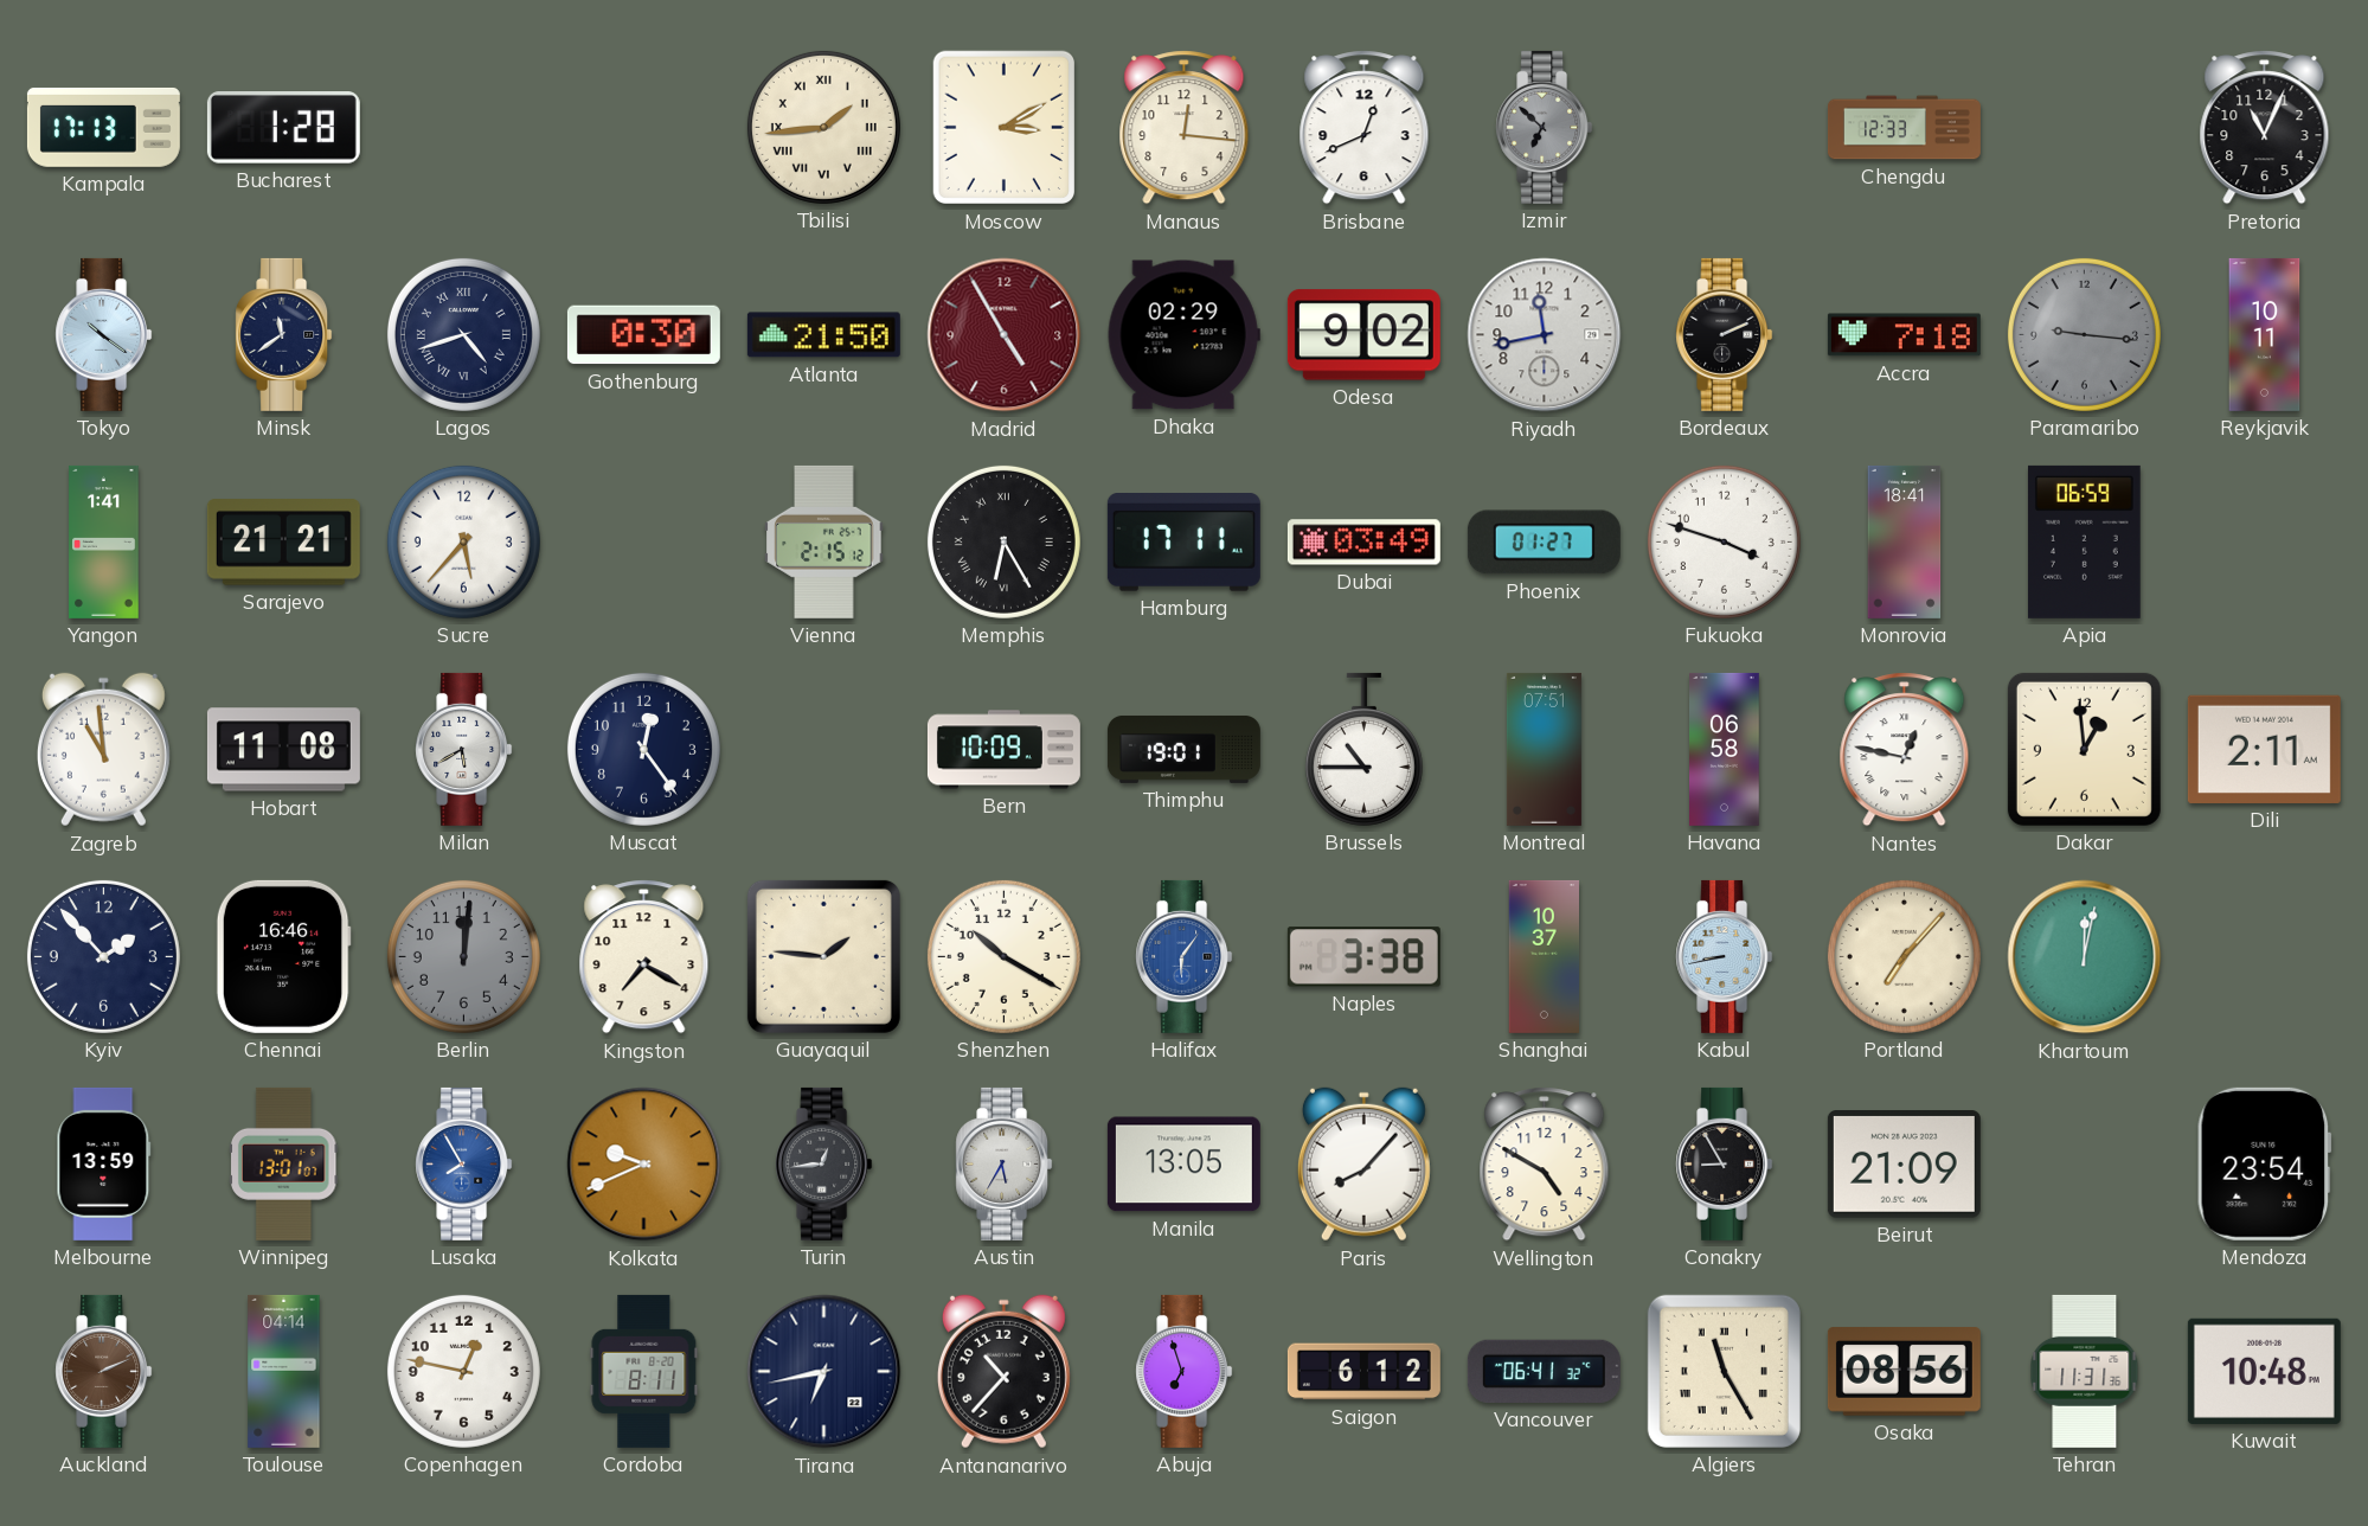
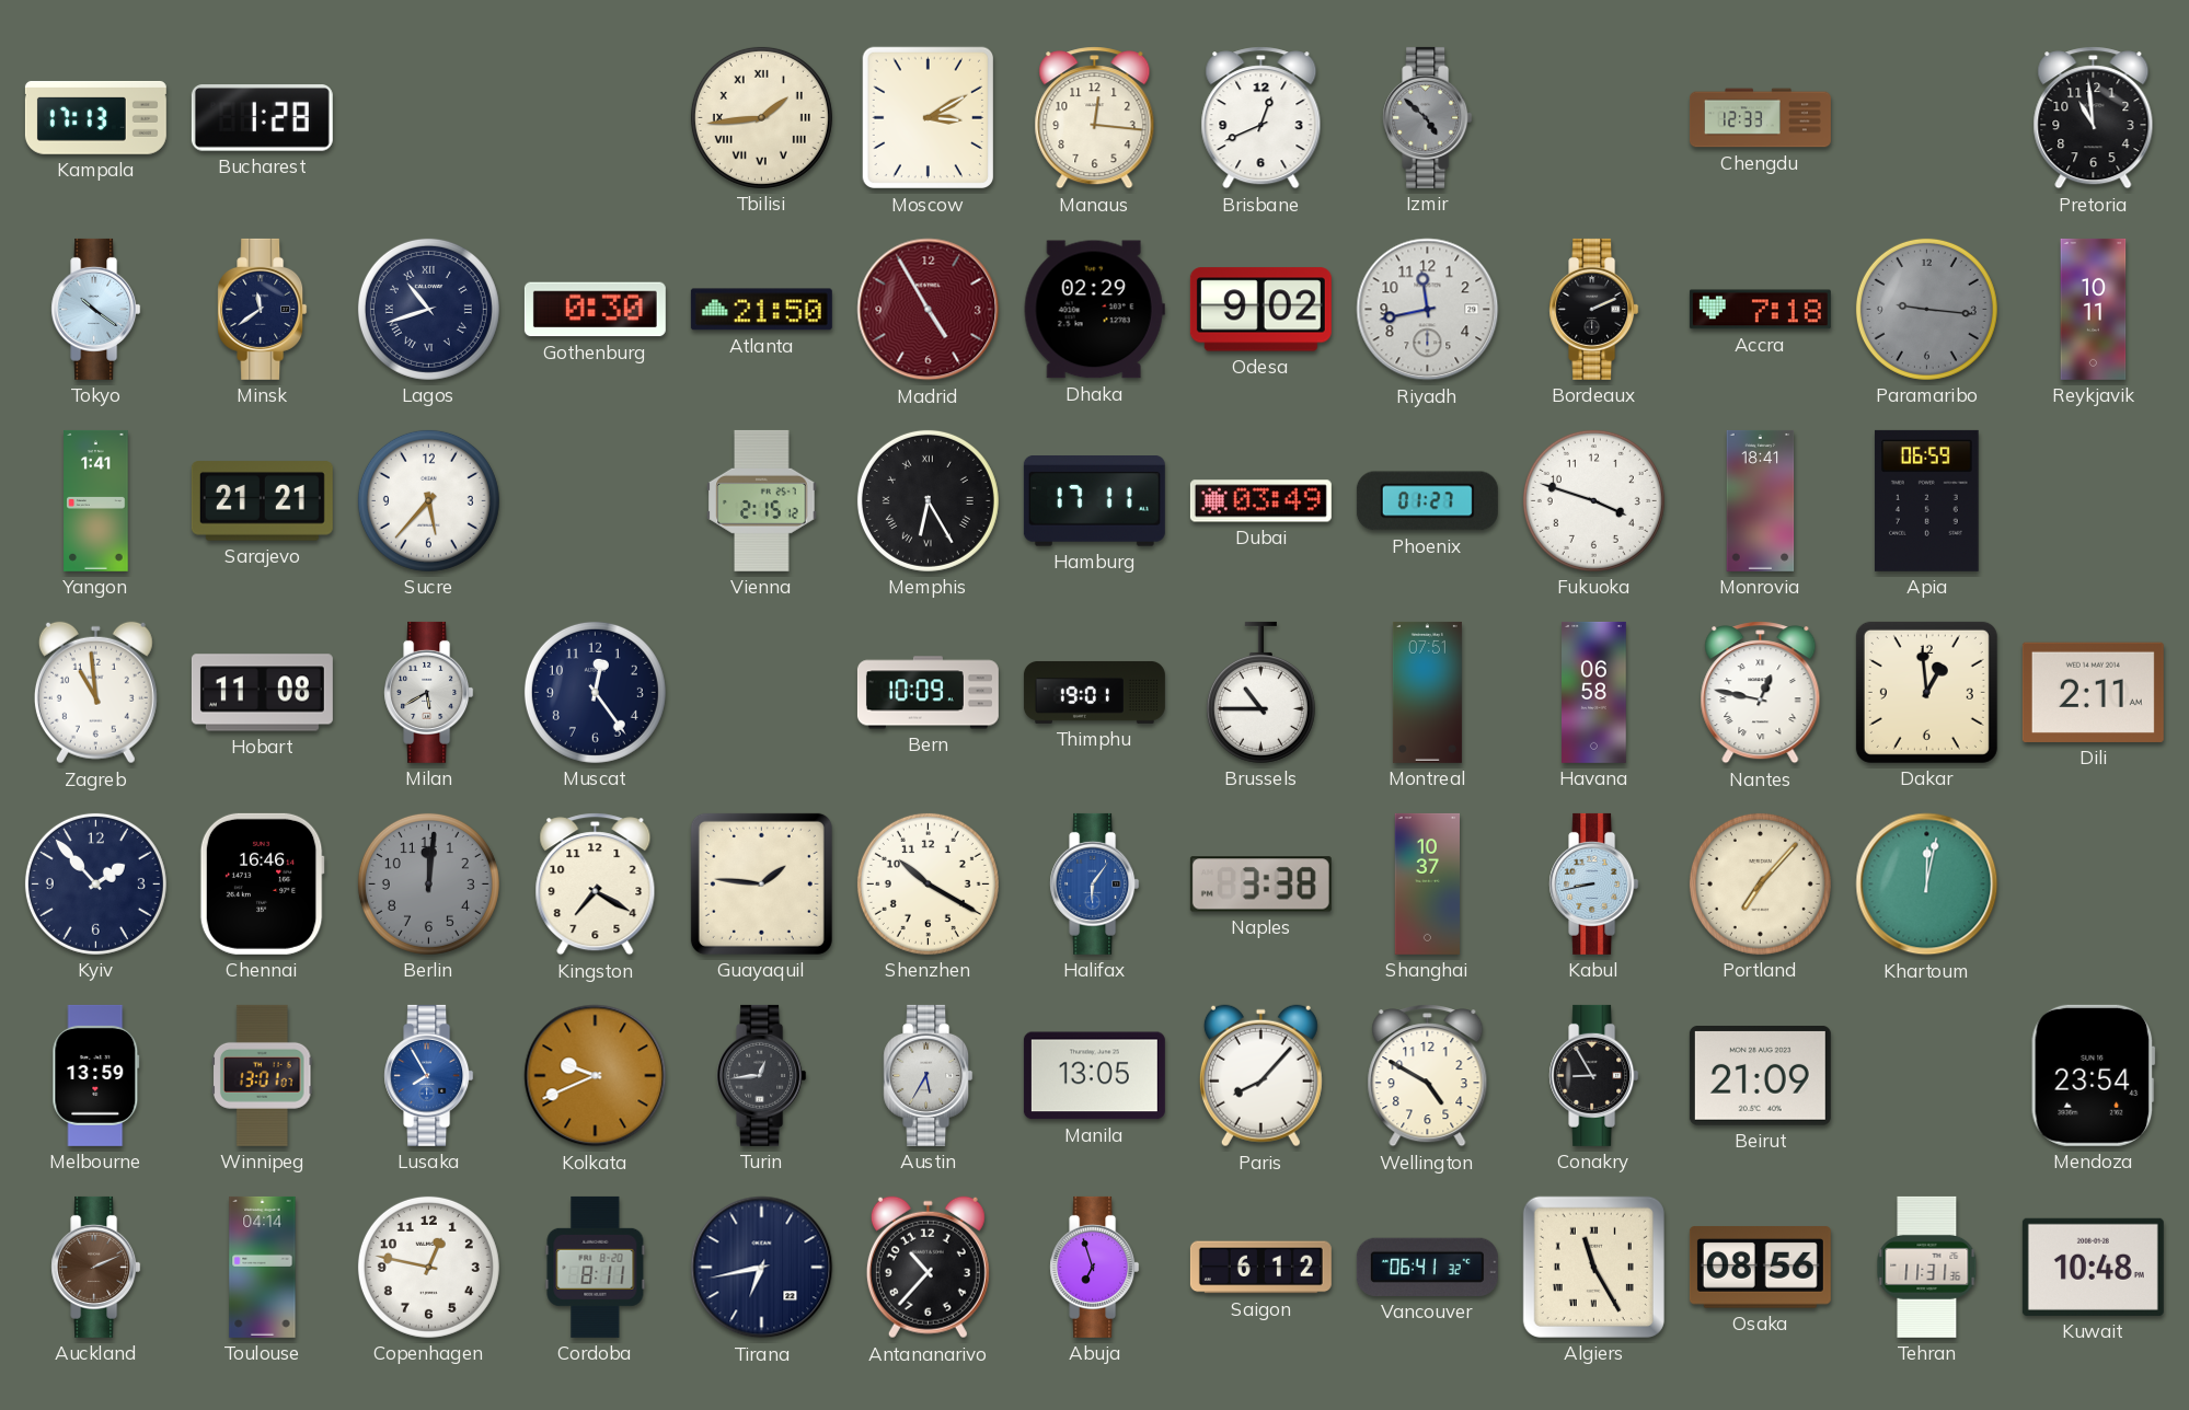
Izmir: 6:52 -> 4:52
Pretoria: 11:04 -> 10:59
Lagos: 4:42 -> 10:42
